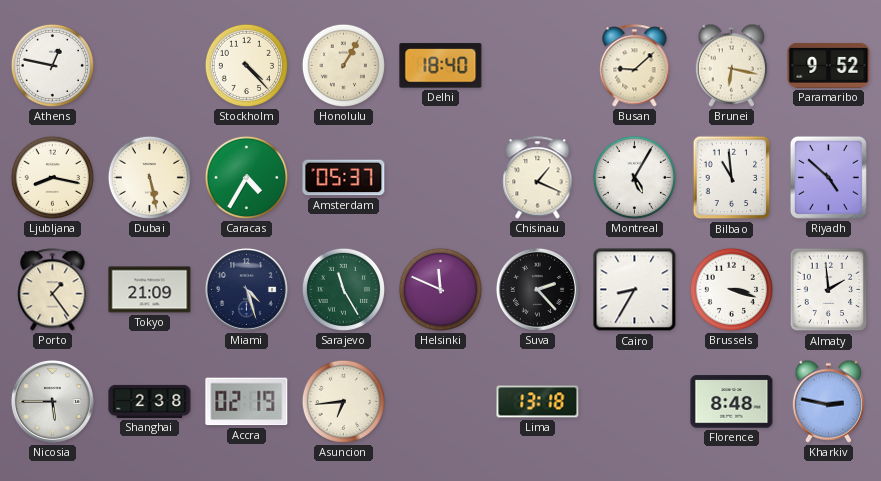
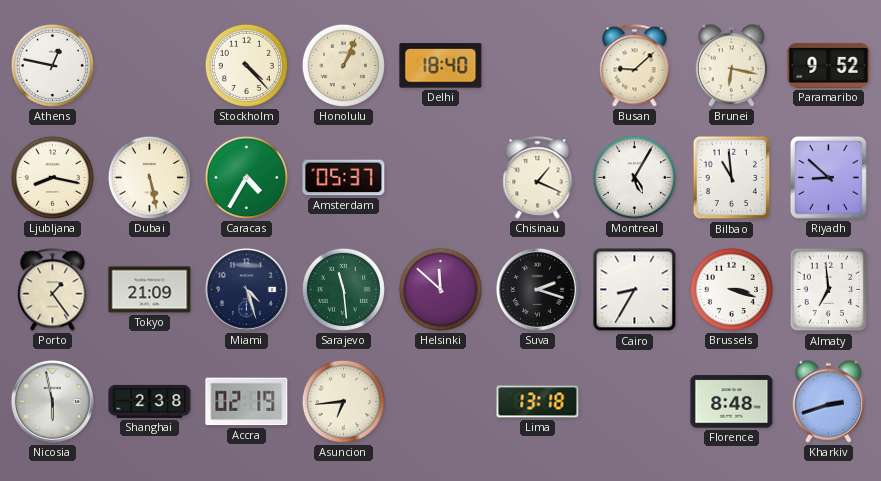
Honolulu: 1:05 -> 1:04
Riyadh: 4:52 -> 8:52
Sarajevo: 11:25 -> 11:29
Helsinki: 11:49 -> 11:52
Suva: 2:23 -> 2:18
Almaty: 1:59 -> 6:59
Nicosia: 5:45 -> 5:58
Kharkiv: 2:47 -> 2:42
